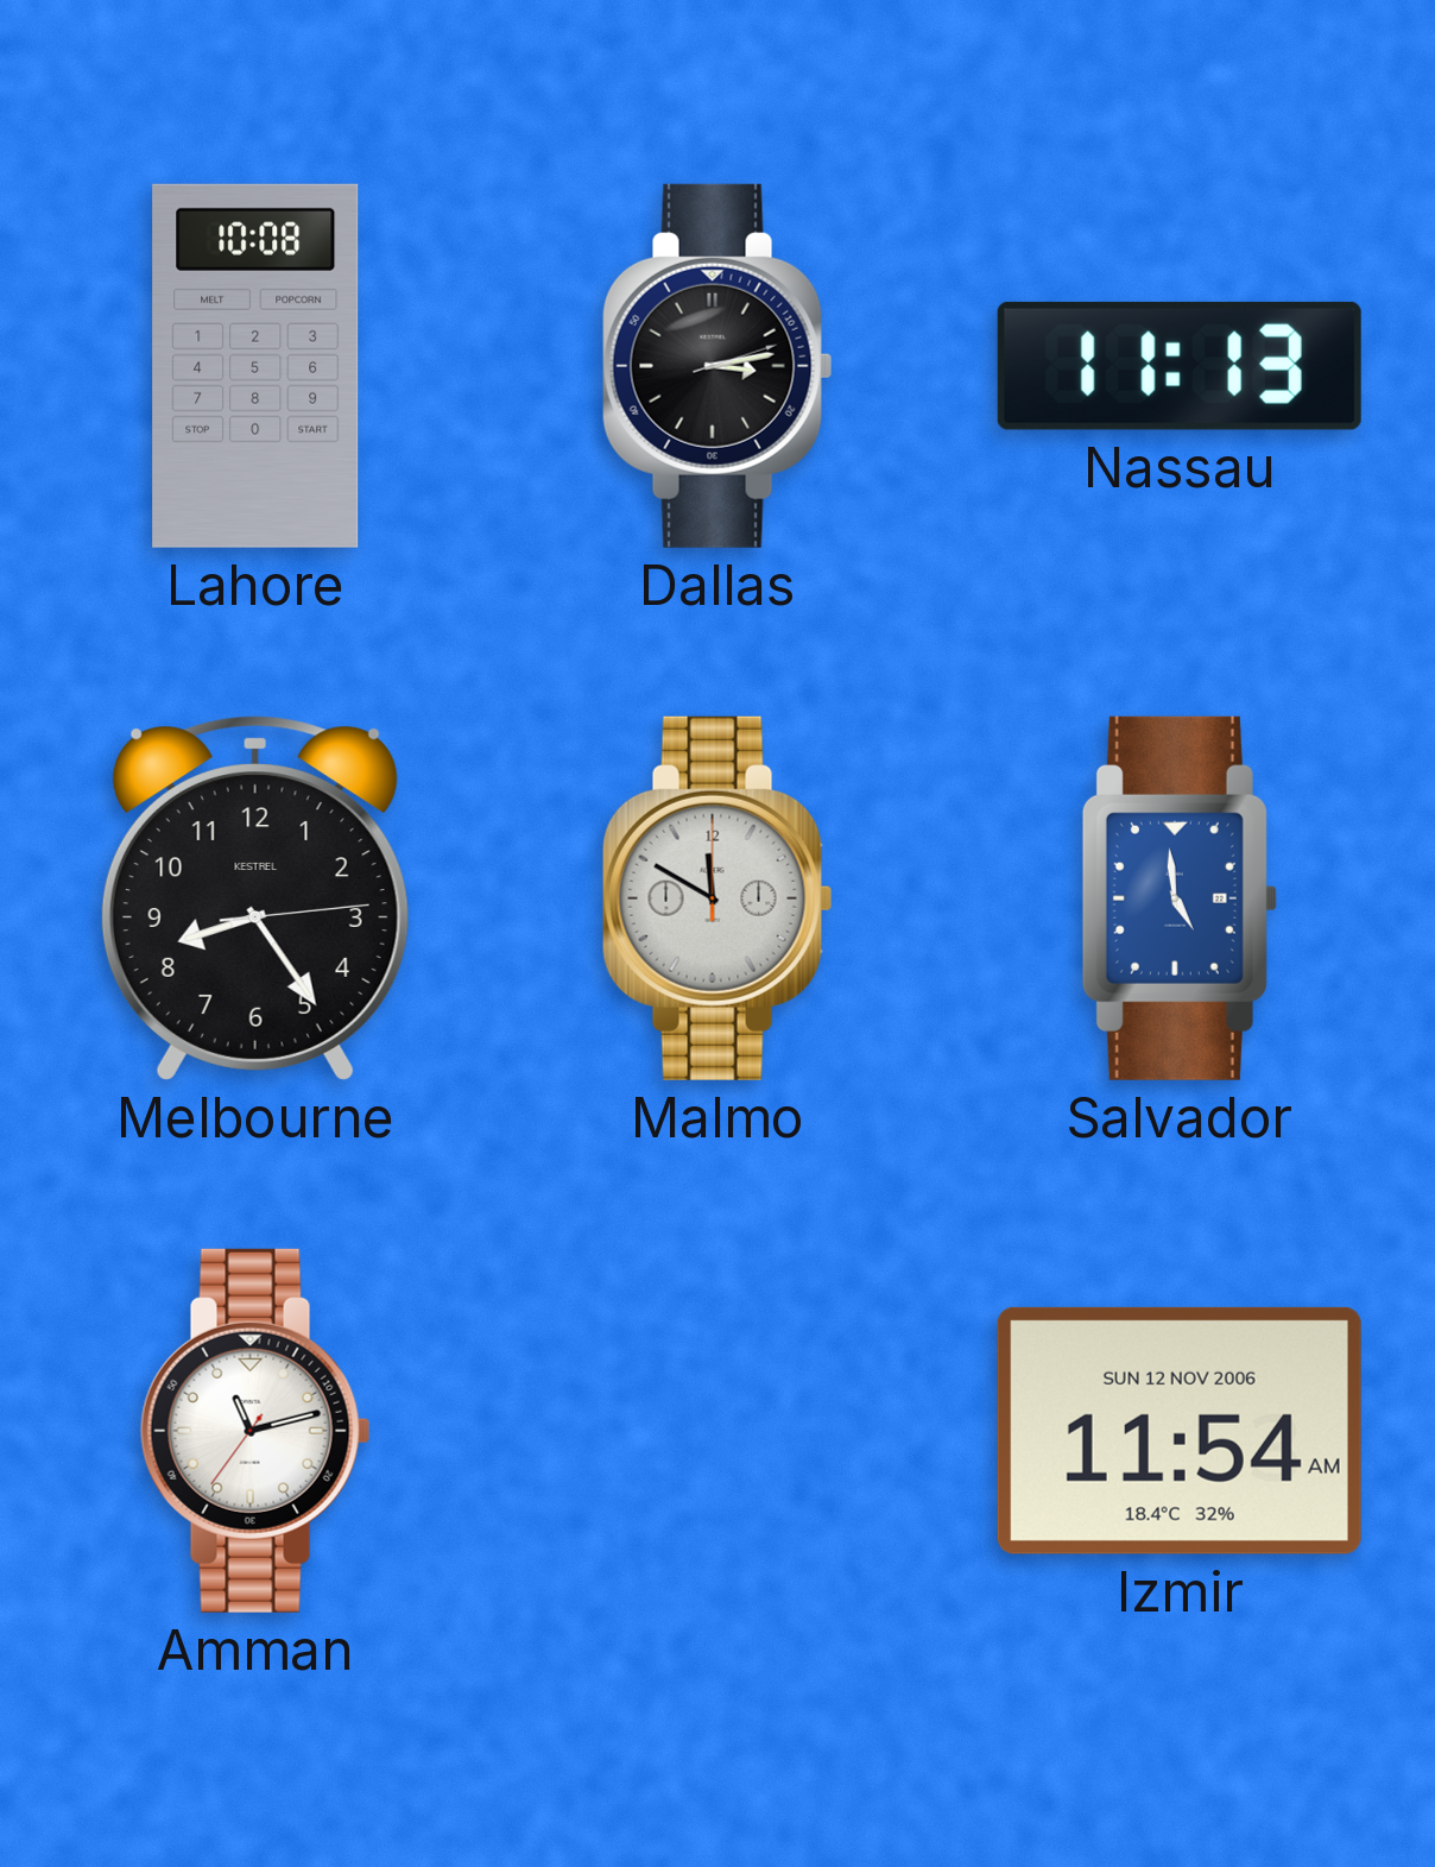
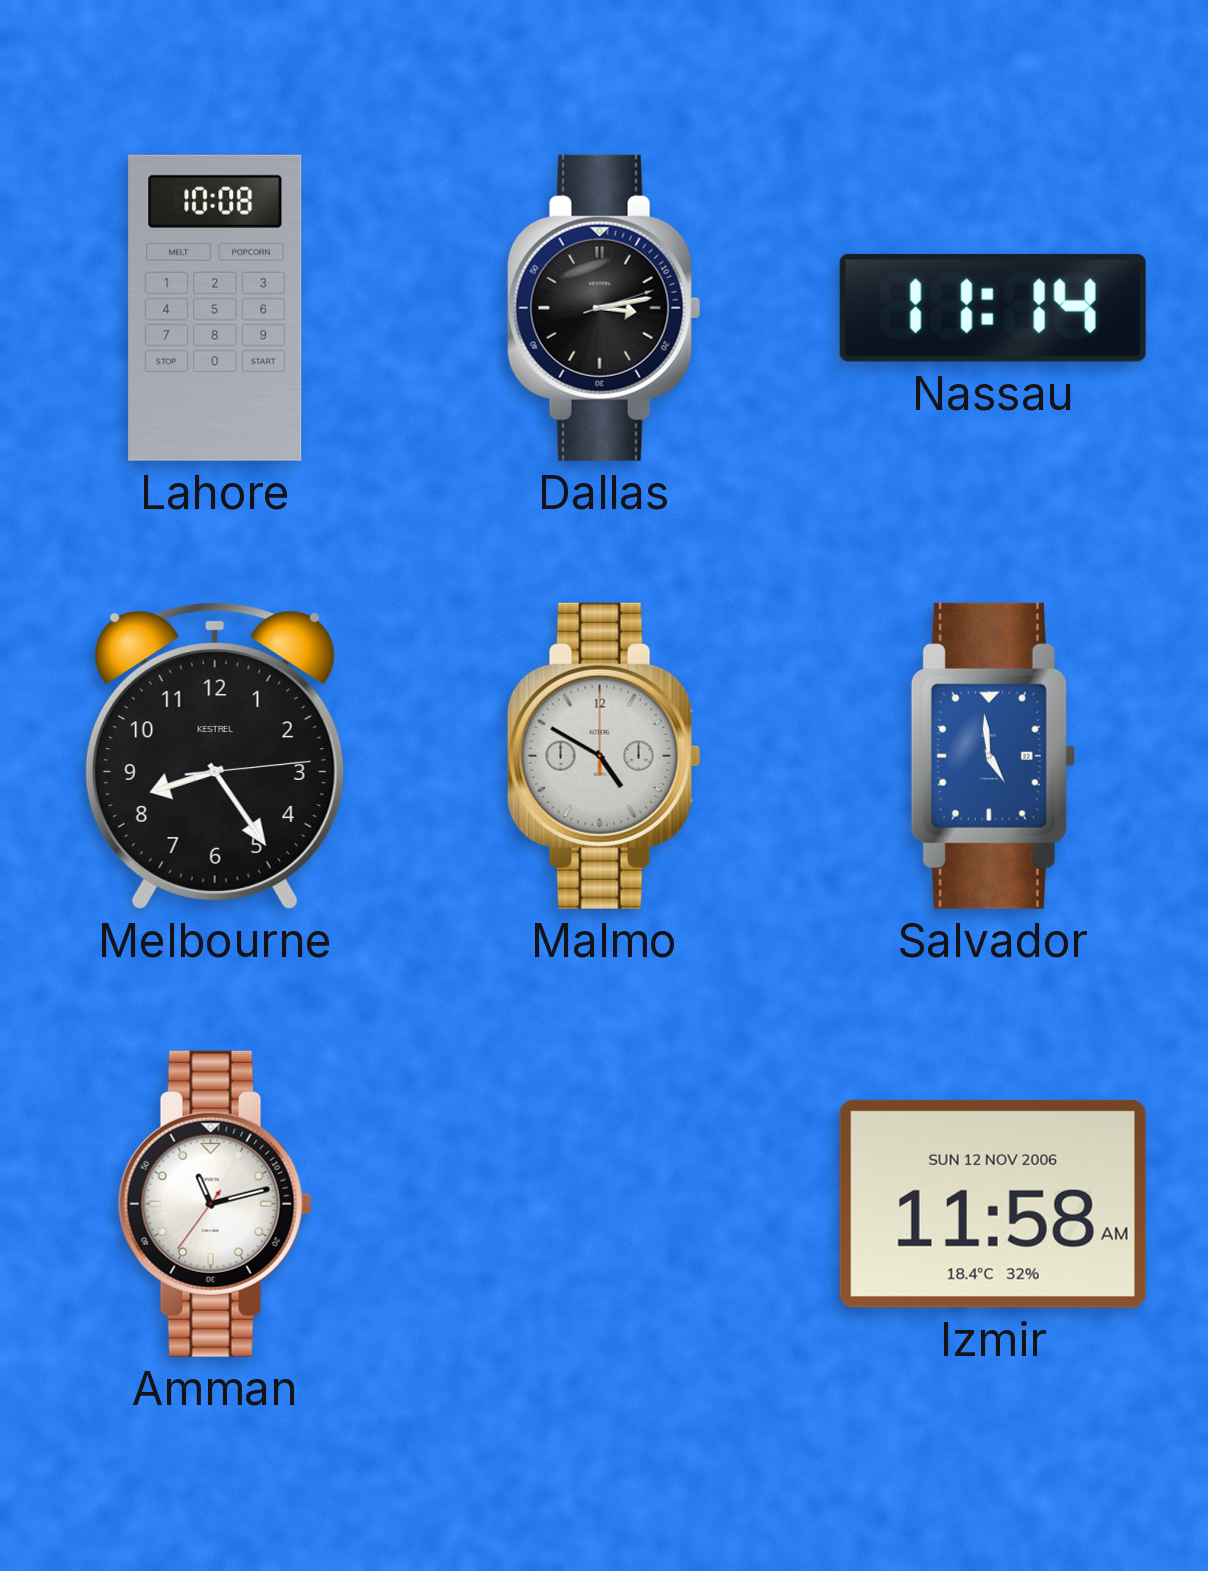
Nassau: 11:13 -> 11:14
Malmo: 11:50 -> 4:50
Izmir: 11:54 -> 11:58
